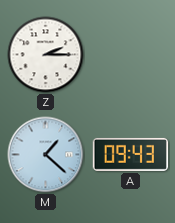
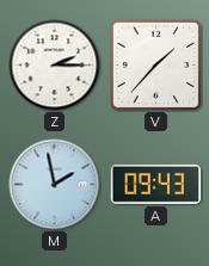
V: none -> 1:37
M: 1:22 -> 1:58
